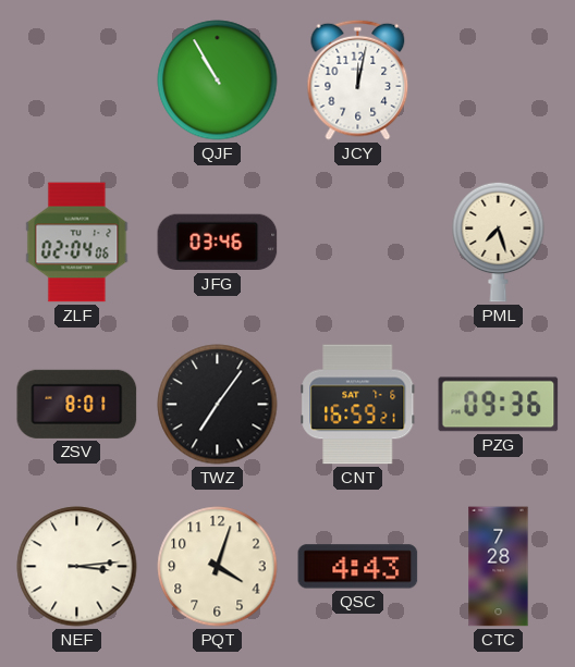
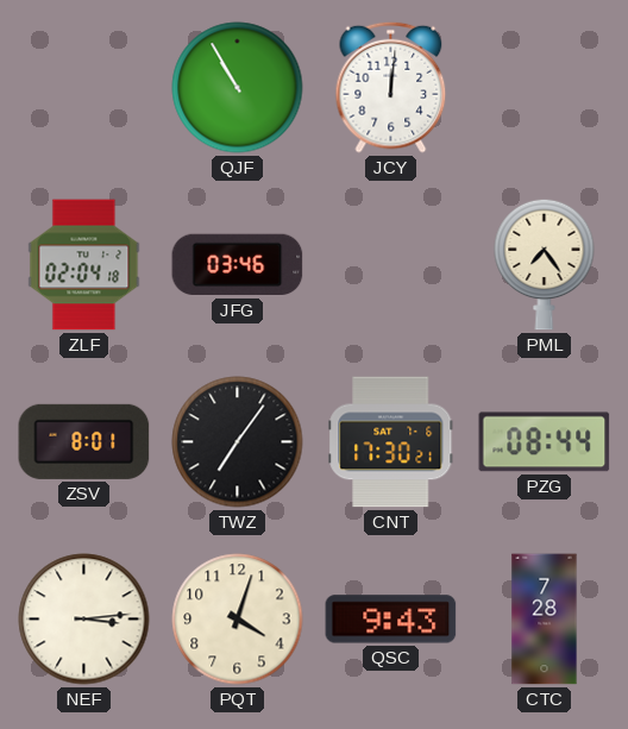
JCY: 12:02 -> 12:01
ZLF: 02:04:06 -> 02:04:18
PML: 7:27 -> 7:24
CNT: 16:59 -> 17:30
PZG: 09:36 -> 08:44
QSC: 4:43 -> 9:43
